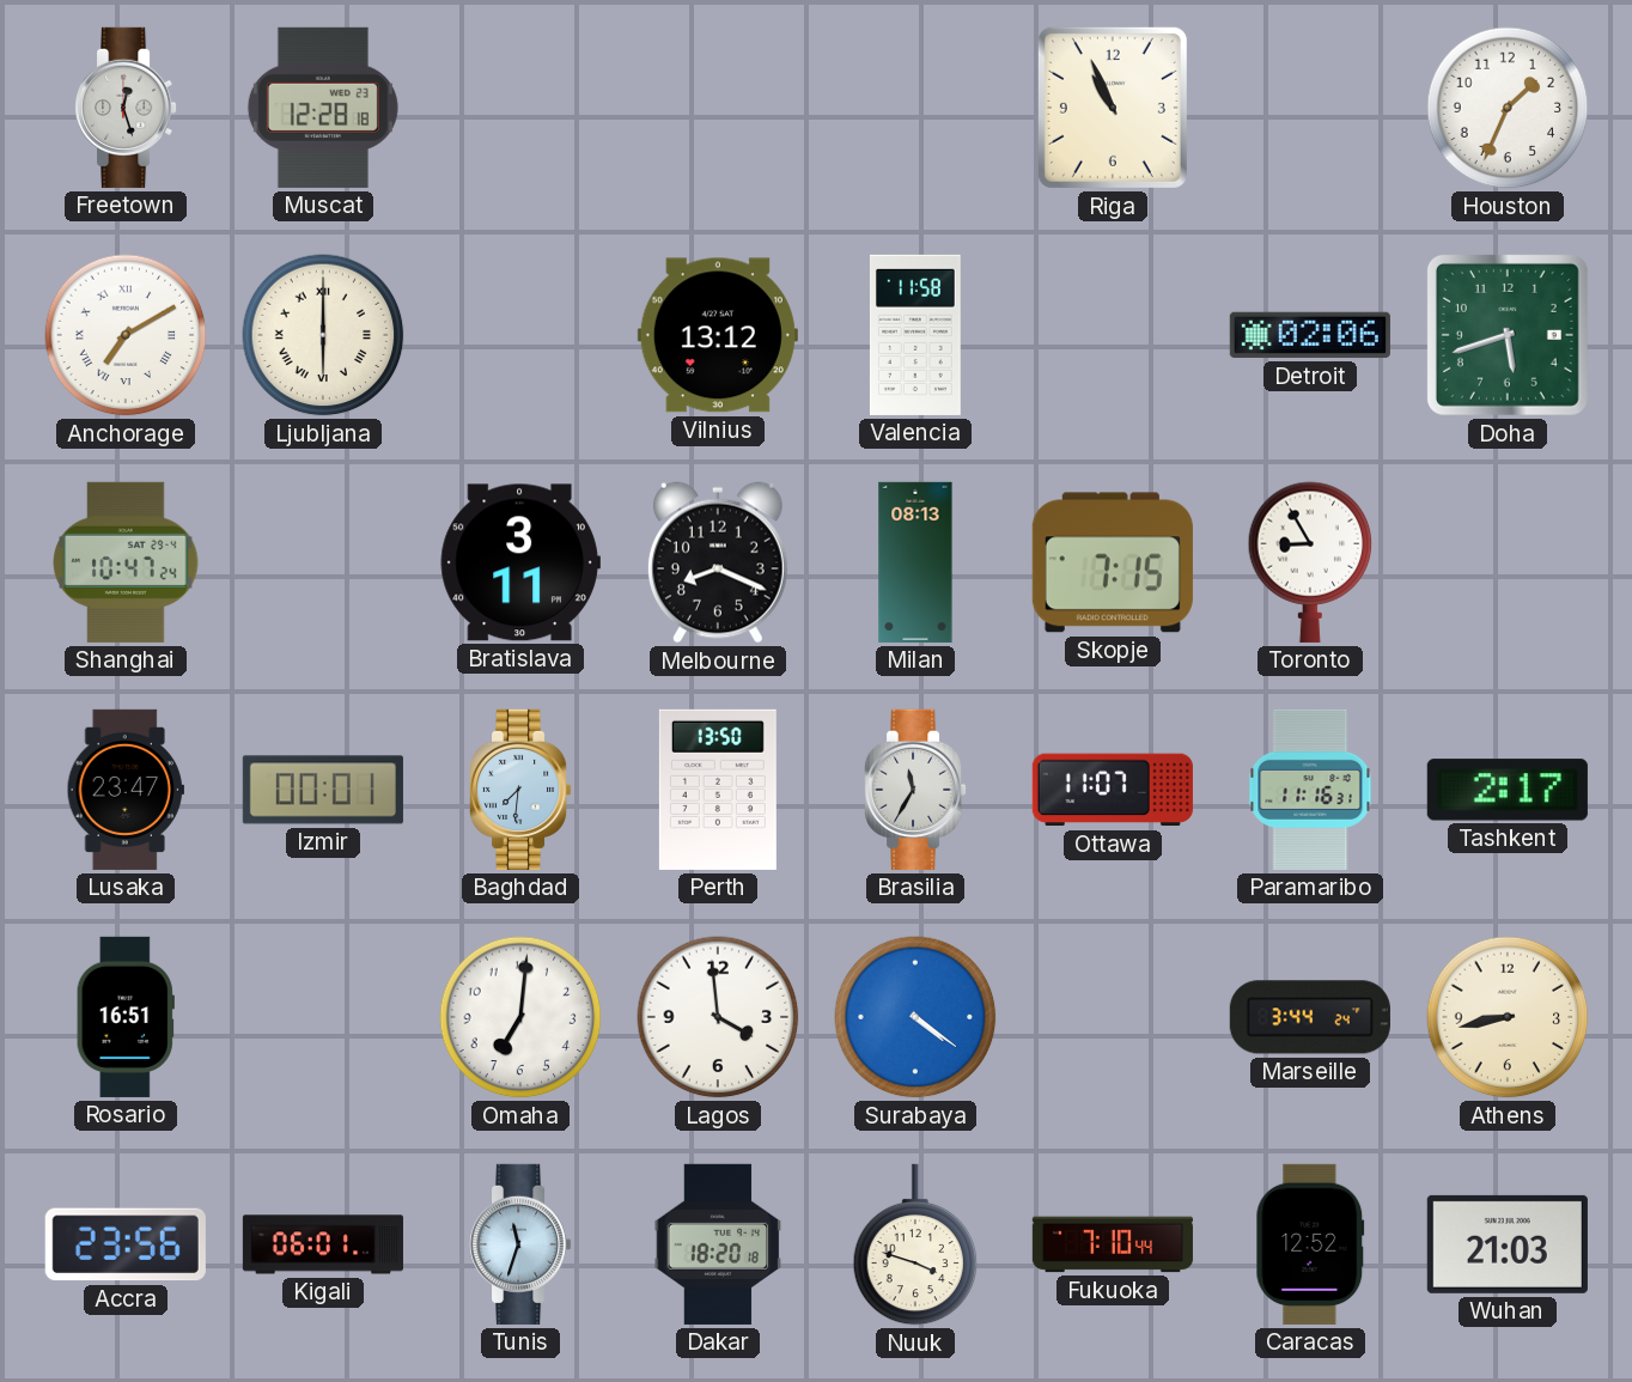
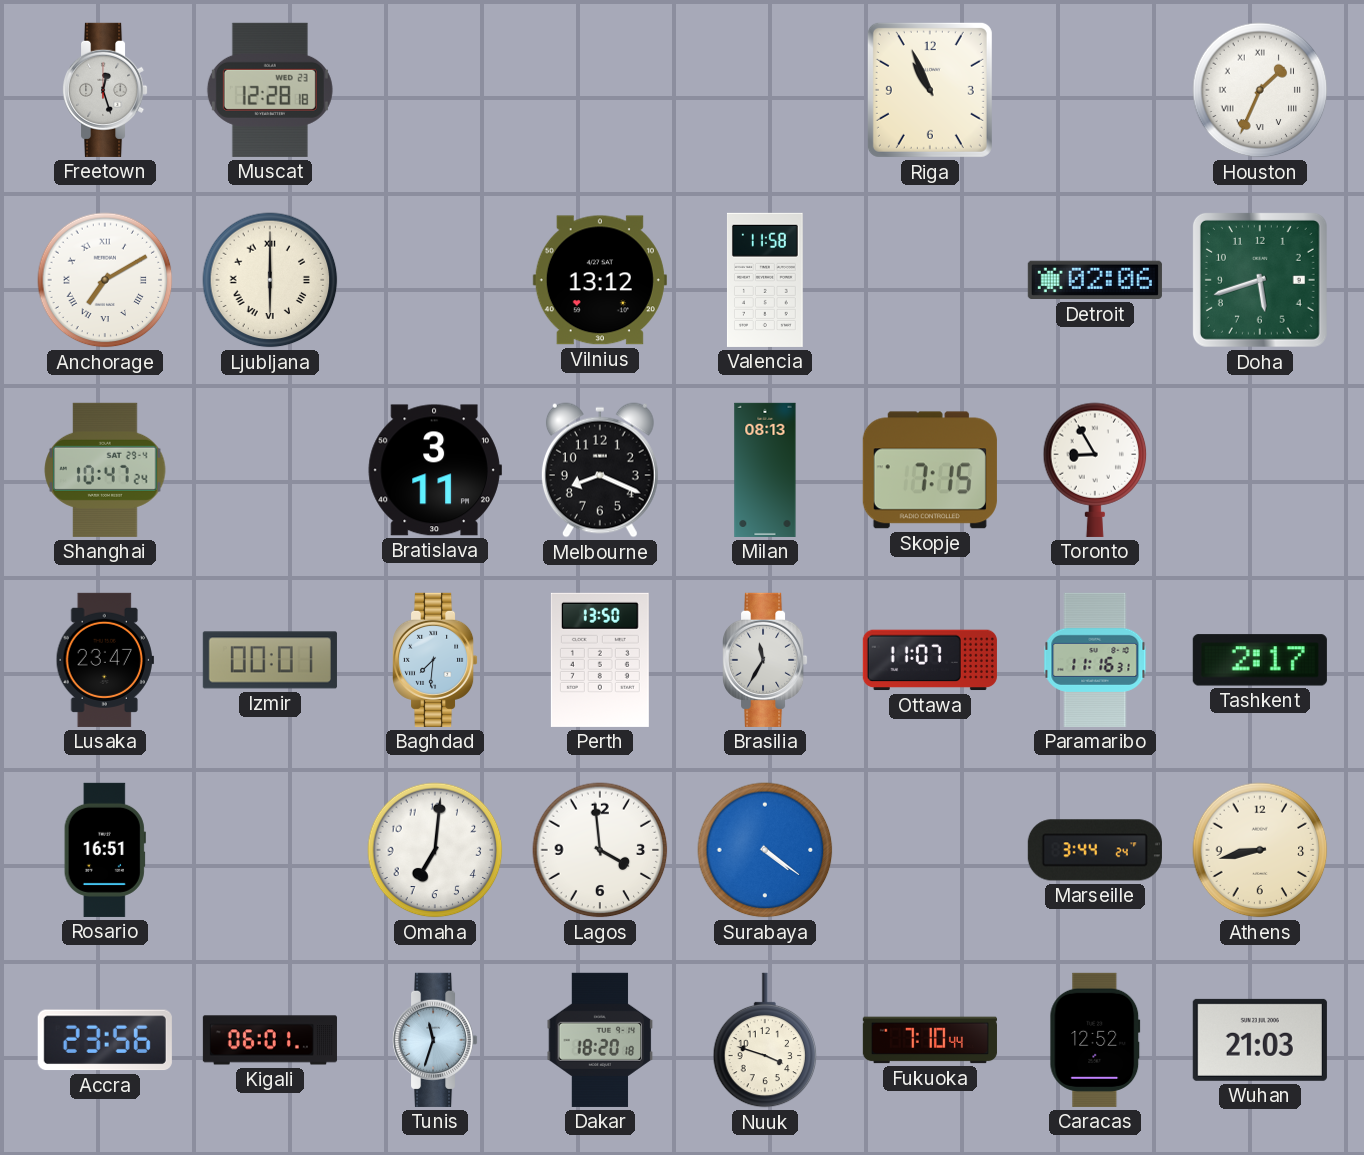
Houston numerals: Arabic -> Roman
